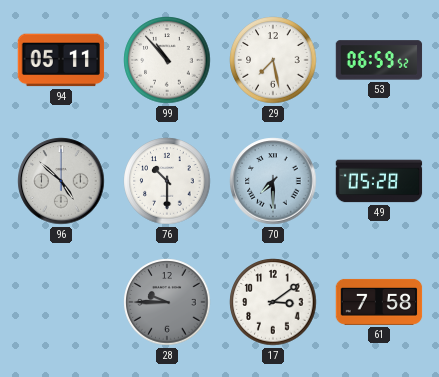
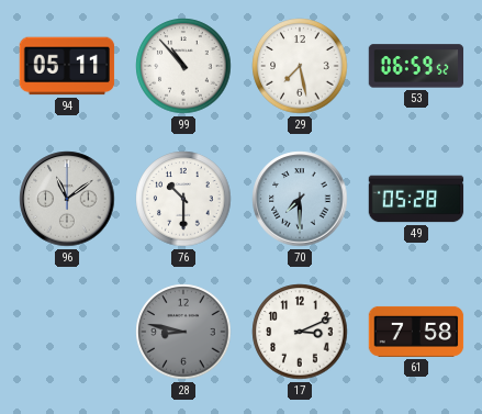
96: 4:52 -> 11:09
28: 9:45 -> 8:47
17: 3:09 -> 3:11
